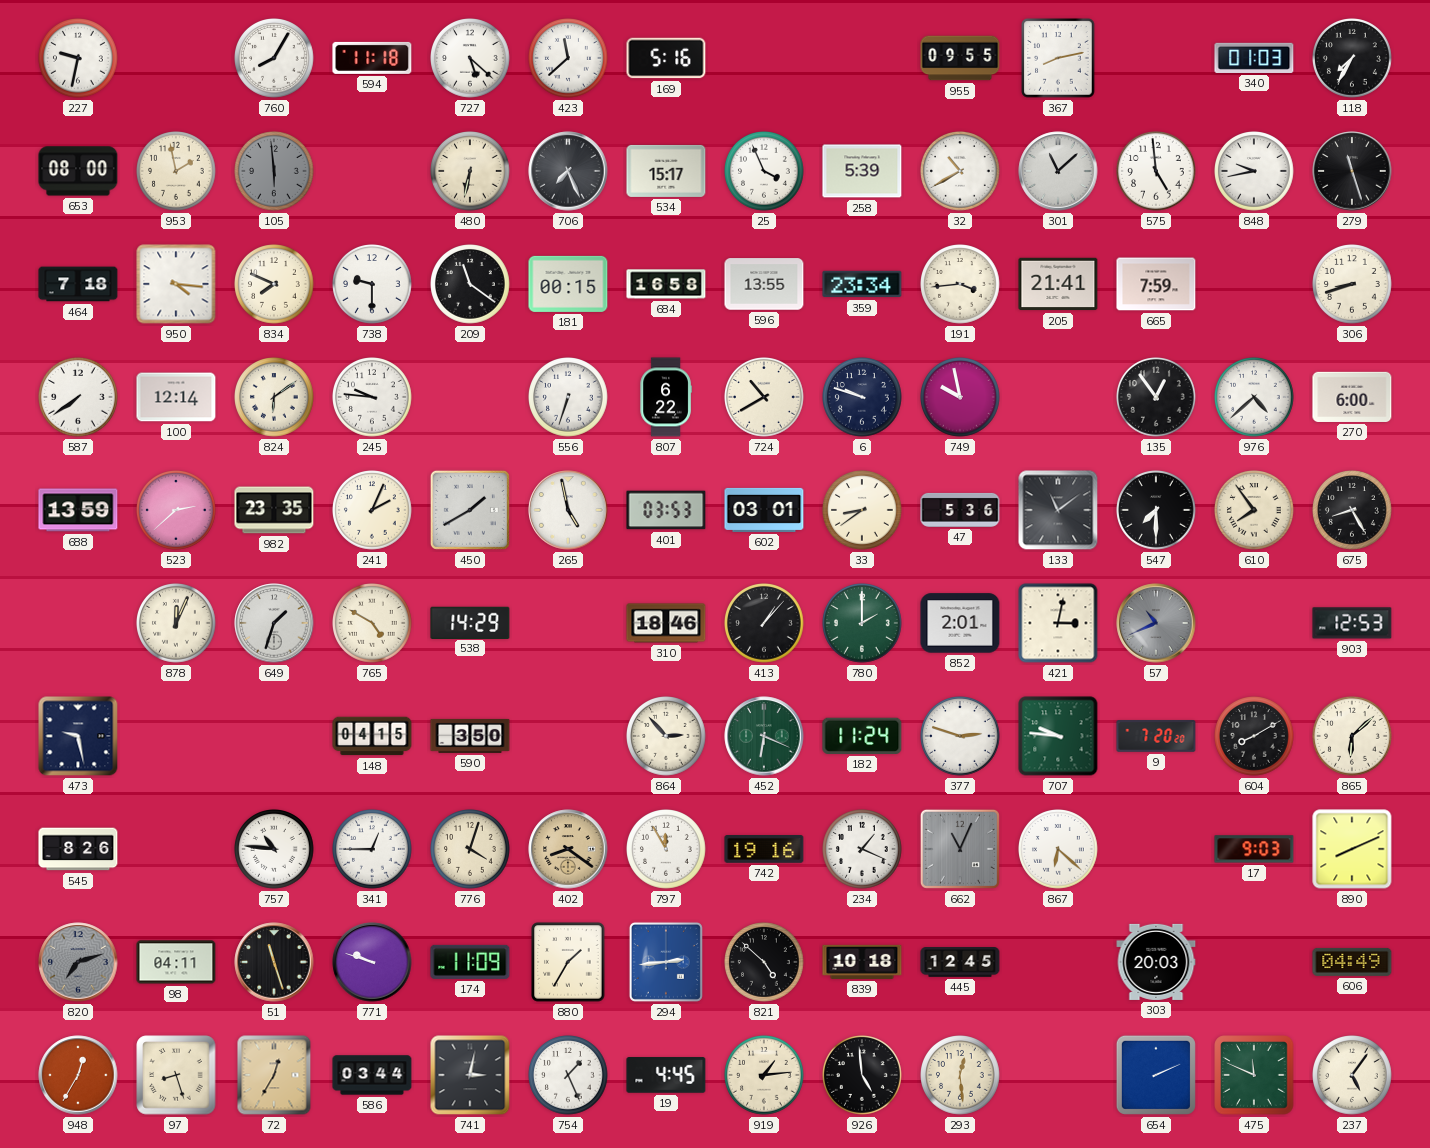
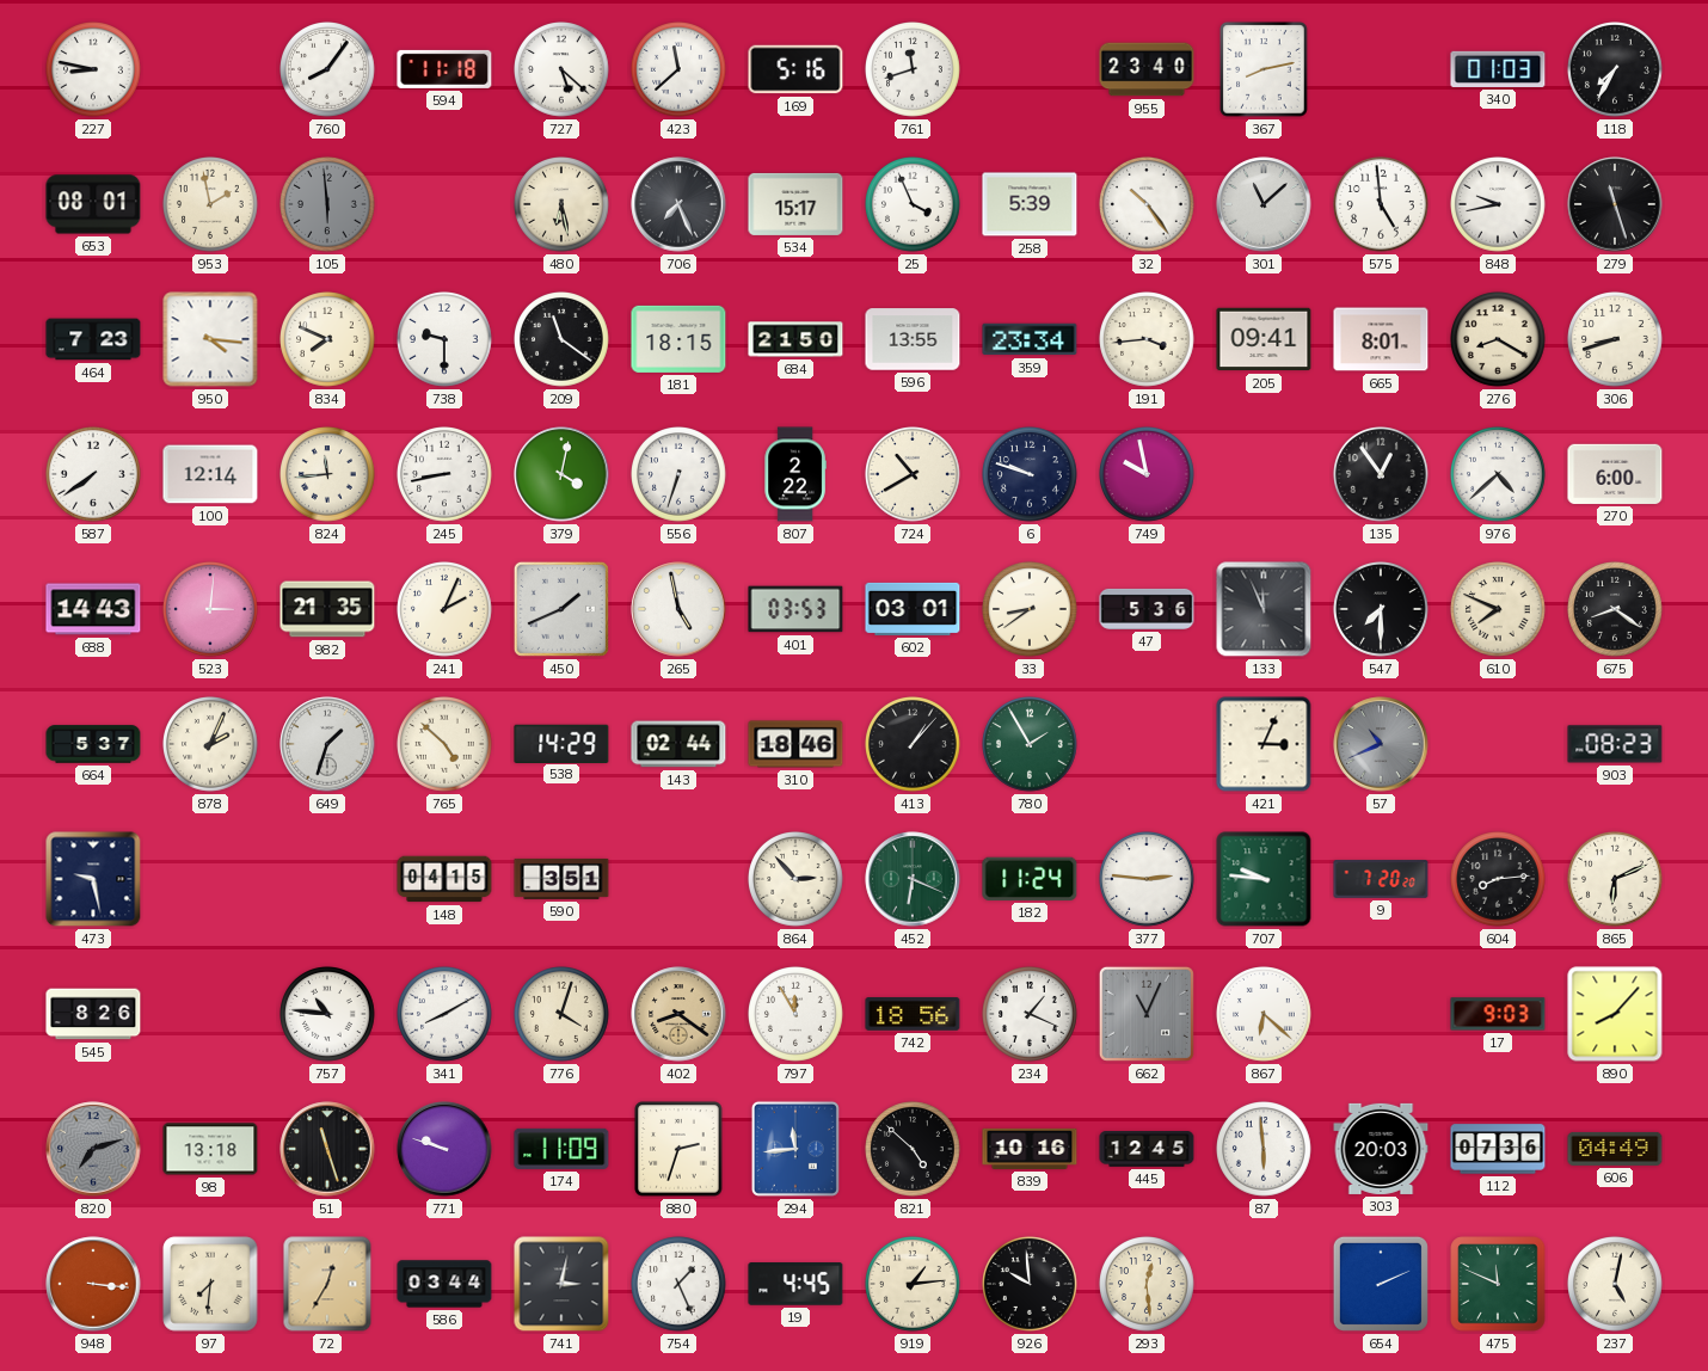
227: 9:32 -> 8:47
760: 8:05 -> 8:06
761: none -> 11:42
955: 09:55 -> 23:40
653: 08:00 -> 08:01
480: 6:32 -> 6:28
32: 10:40 -> 10:24
464: 7:18 -> 7:23
181: 00:15 -> 18:15
684: 16:58 -> 21:50
205: 21:41 -> 09:41
665: 7:59 -> 8:01
276: none -> 8:20
824: 6:09 -> 11:44
245: 9:46 -> 8:43
379: none -> 4:02
807: 6:22 -> 2:22
688: 13:59 -> 14:43
523: 2:38 -> 3:01
982: 23:35 -> 21:35
450: 1:40 -> 1:41
133: 11:09 -> 11:56
610: 7:54 -> 7:49
675: 8:25 -> 8:21
664: none -> 5:37
878: 12:04 -> 2:04
765: 4:50 -> 4:52
143: none -> 02:44
780: 2:00 -> 1:55
852: 2:01 -> none
421: 3:02 -> 3:04
903: 12:53 -> 08:23
590: 3:50 -> 3:51
377: 2:48 -> 2:46
604: 8:10 -> 8:14
865: 6:08 -> 6:11
341: 12:45 -> 8:10
742: 19:16 -> 18:56
890: 8:11 -> 8:07
98: 04:11 -> 13:18
880: 1:35 -> 2:33
294: 2:44 -> 11:44
839: 10:18 -> 10:16
87: none -> 5:59
112: none -> 07:36
948: 12:35 -> 3:16
97: 8:27 -> 7:31
926: 4:59 -> 9:59
237: 5:06 -> 5:02
